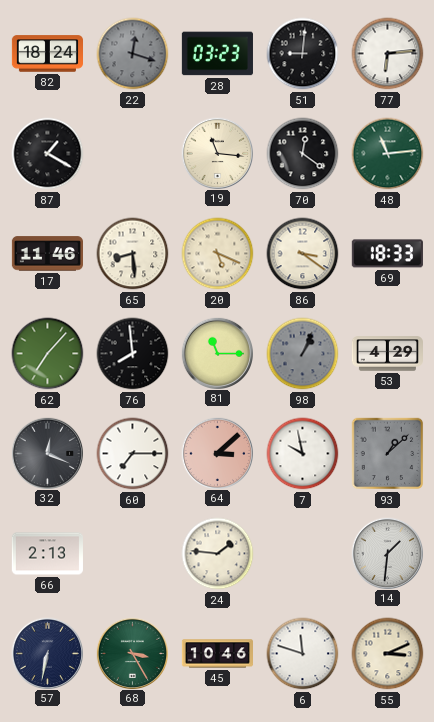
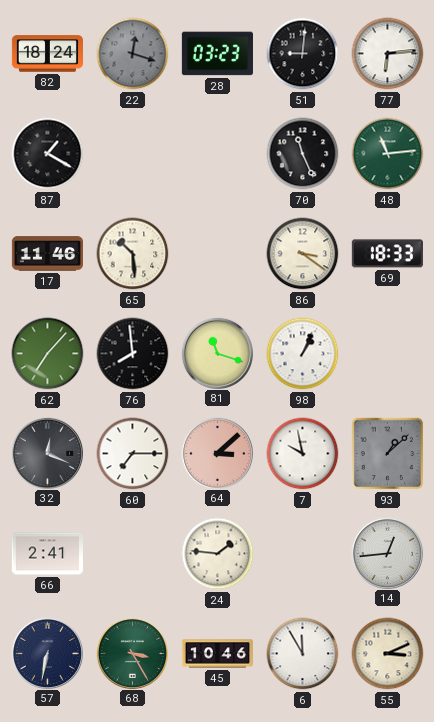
19: 11:16 -> none
70: 12:21 -> 11:26
65: 8:29 -> 10:29
20: 5:19 -> none
81: 11:15 -> 11:18
98 dial: grey -> white
53: 4:29 -> none
66: 2:13 -> 2:41
14: 1:31 -> 12:44
6: 11:48 -> 11:55
